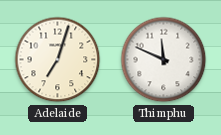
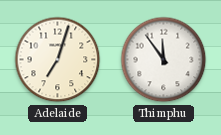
Thimphu: 11:49 -> 11:54
